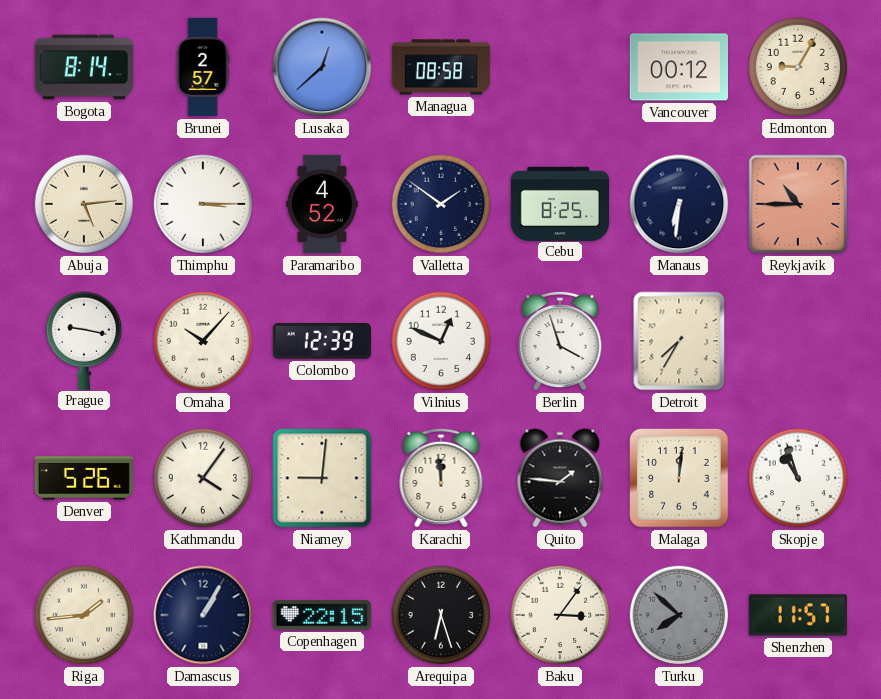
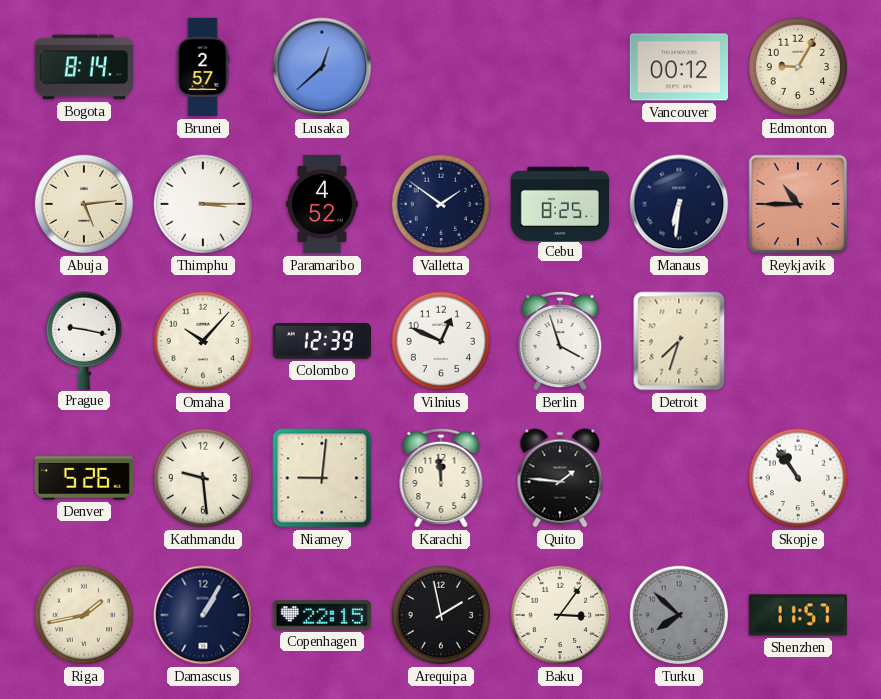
Managua: 08:58 -> none
Detroit: 7:35 -> 7:33
Kathmandu: 4:06 -> 9:29
Malaga: 12:01 -> none
Skopje: 10:57 -> 10:54
Riga: 1:44 -> 1:43
Arequipa: 6:27 -> 1:58
